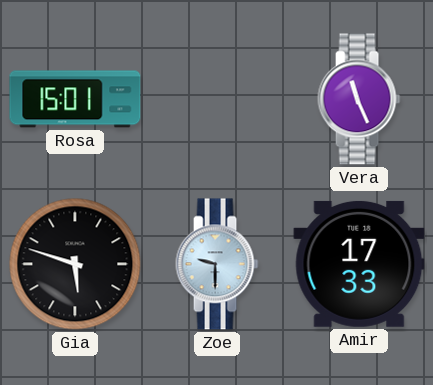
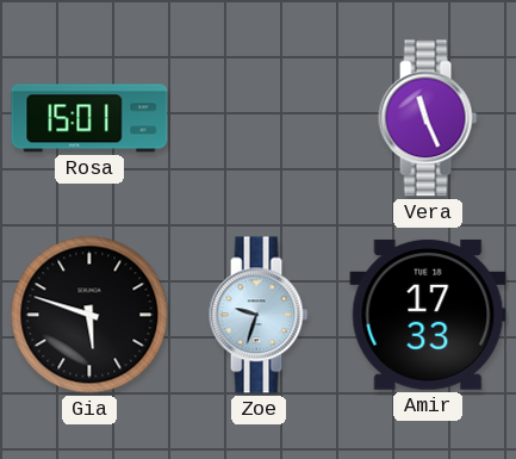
Zoe: 9:30 -> 9:33
